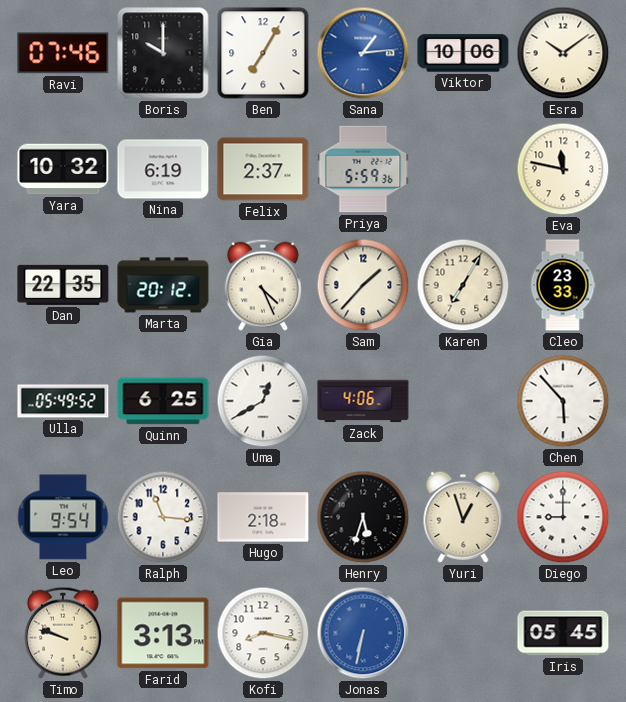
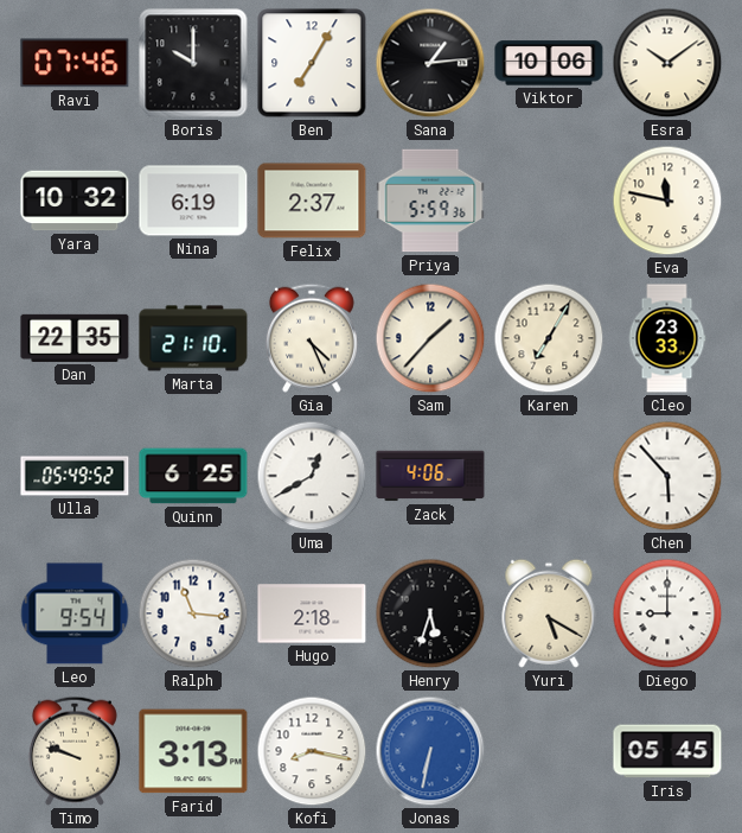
Sana dial: blue -> black
Marta: 20:12 -> 21:10
Yuri: 12:57 -> 5:20
